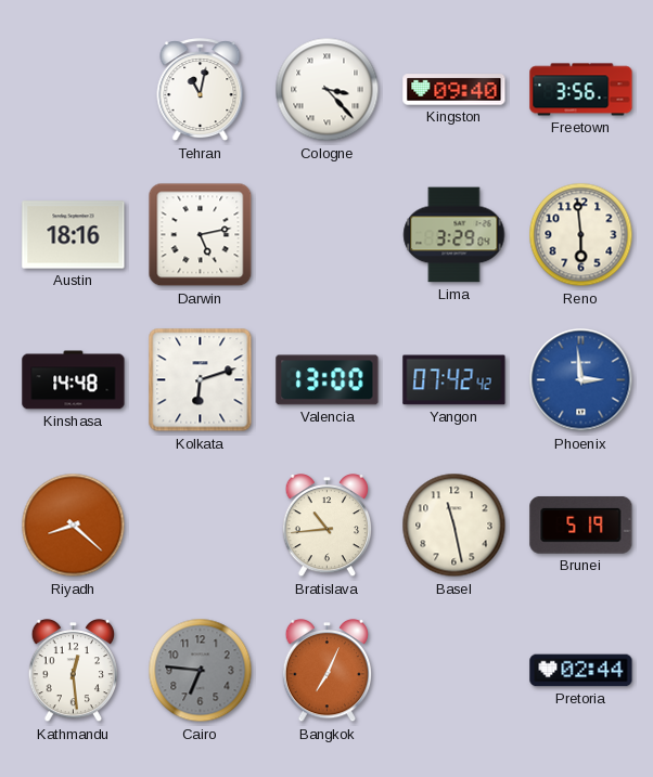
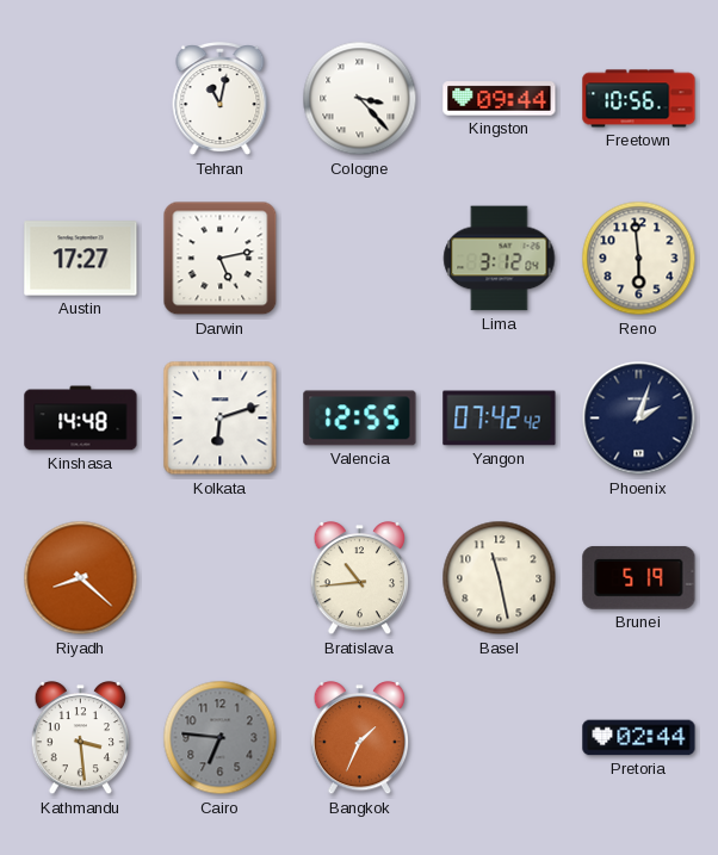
Kingston: 09:40 -> 09:44
Freetown: 3:56 -> 10:56
Austin: 18:16 -> 17:27
Lima: 3:29 -> 3:12
Valencia: 13:00 -> 12:55
Phoenix: 2:59 -> 2:03
Phoenix dial: blue -> navy
Kathmandu: 12:29 -> 3:29
Bangkok: 7:04 -> 1:34
